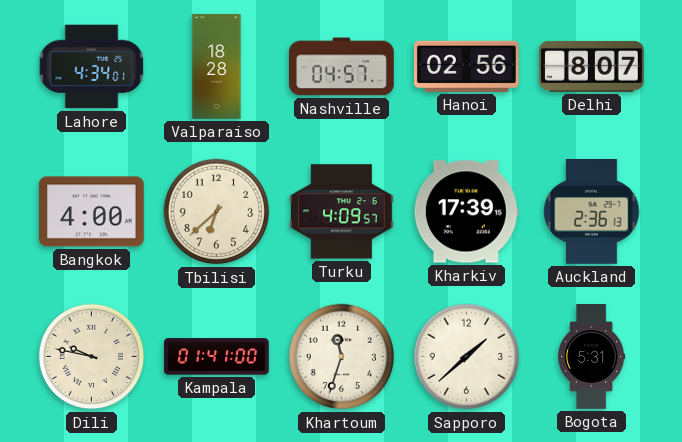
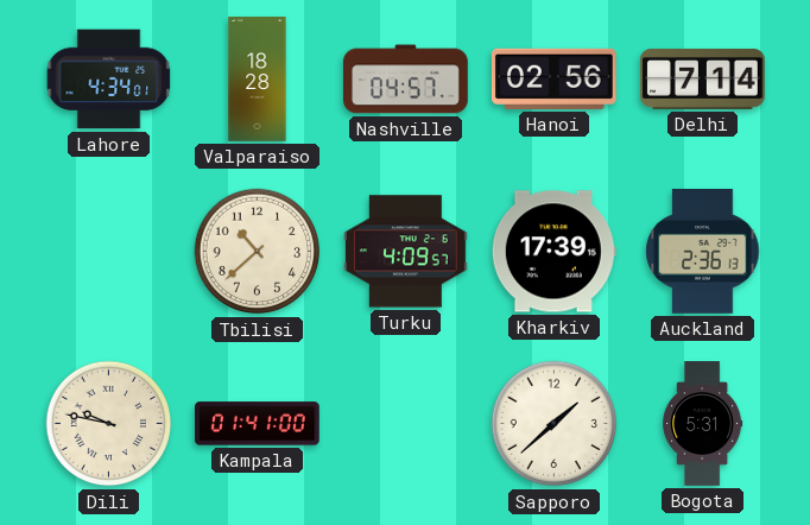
Delhi: 8:07 -> 7:14
Bangkok: 4:00 -> none
Tbilisi: 6:38 -> 10:38
Khartoum: 11:33 -> none
